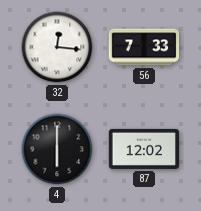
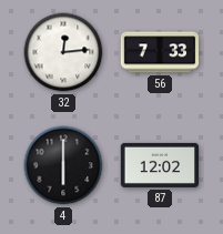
32: 12:16 -> 12:14
